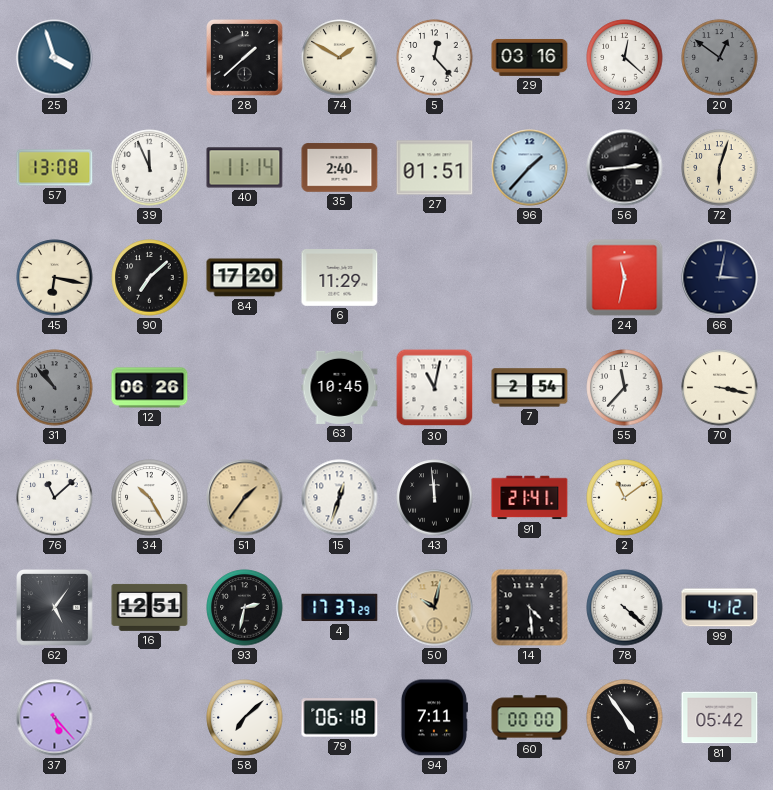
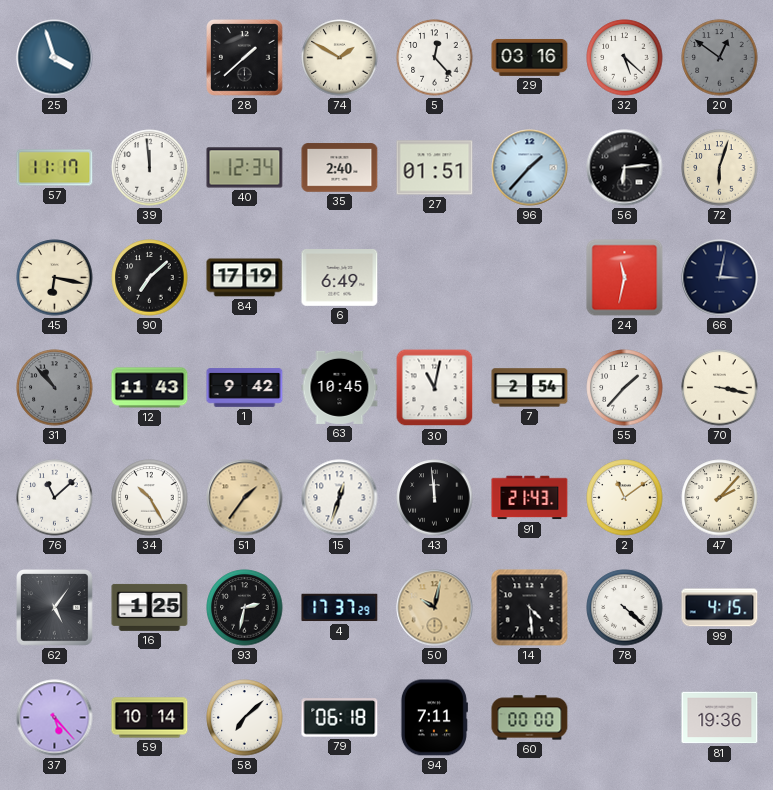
32: 12:22 -> 5:22
57: 13:08 -> 11:17
39: 11:56 -> 11:59
40: 11:14 -> 12:34
56: 2:44 -> 6:14
84: 17:20 -> 17:19
6: 11:29 -> 6:49
12: 06:26 -> 11:43
1: none -> 9:42
55: 11:37 -> 1:37
91: 21:41 -> 21:43
47: none -> 2:07
16: 12:51 -> 1:25
99: 4:12 -> 4:15
59: none -> 10:14
87: 4:54 -> none
81: 05:42 -> 19:36
